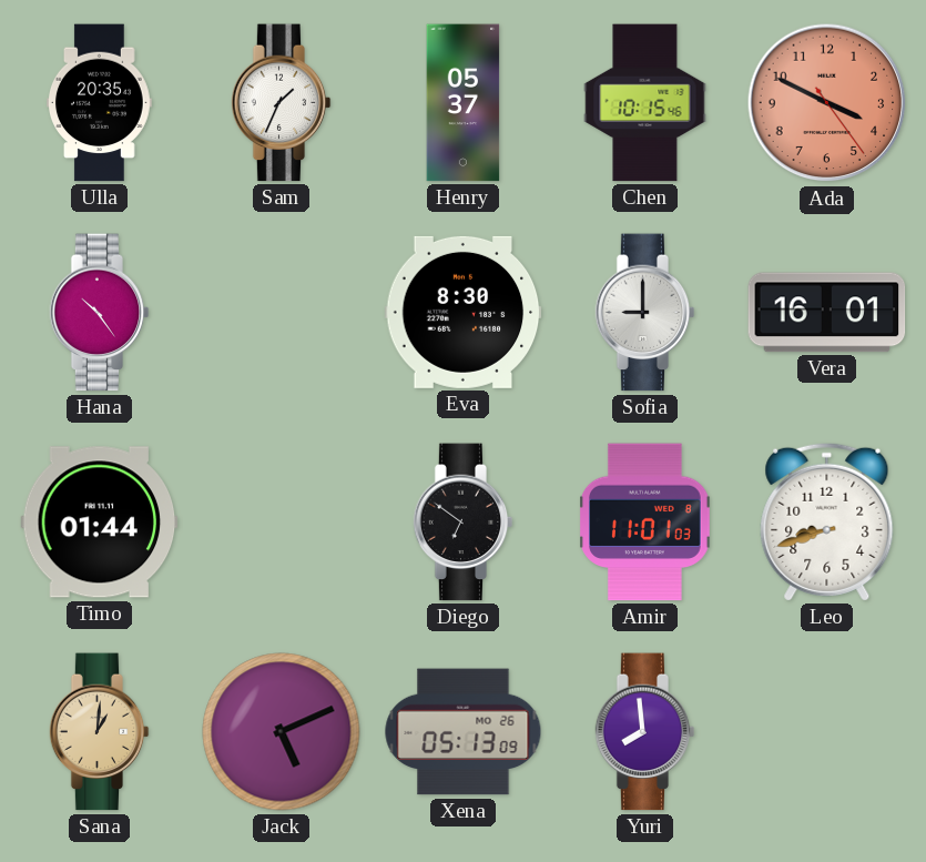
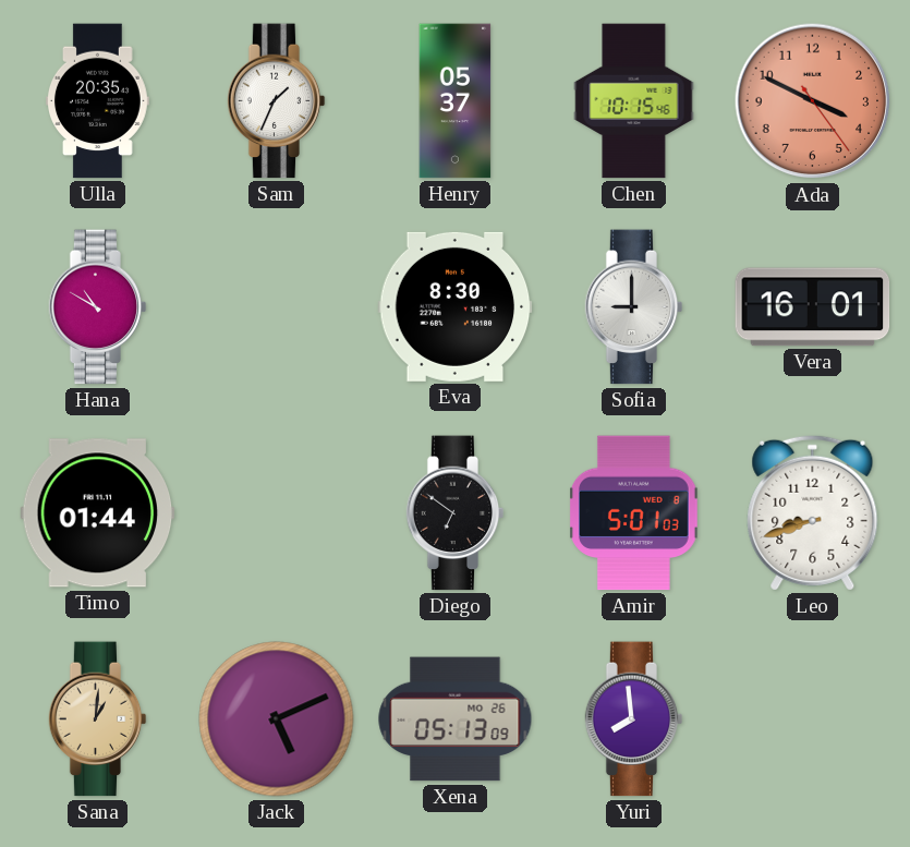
Hana: 10:24 -> 10:50
Amir: 11:01 -> 5:01
